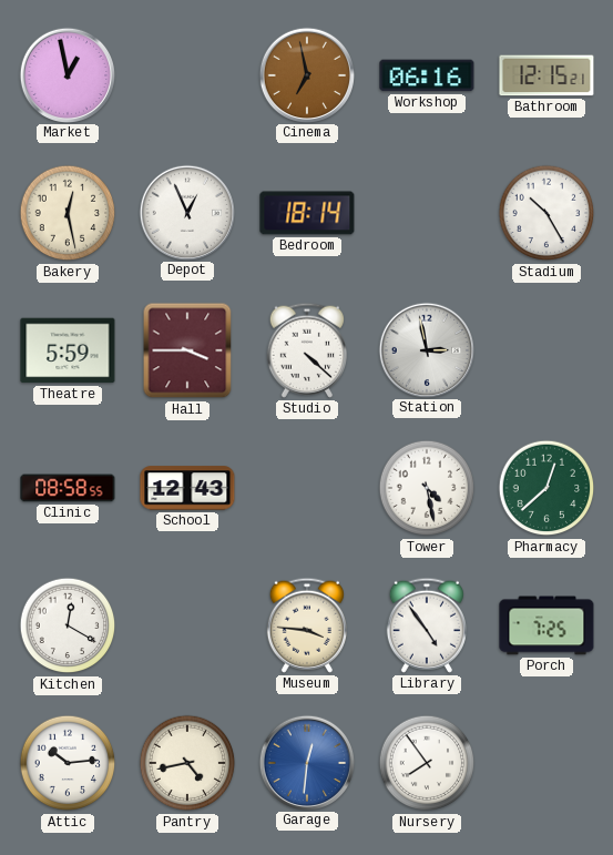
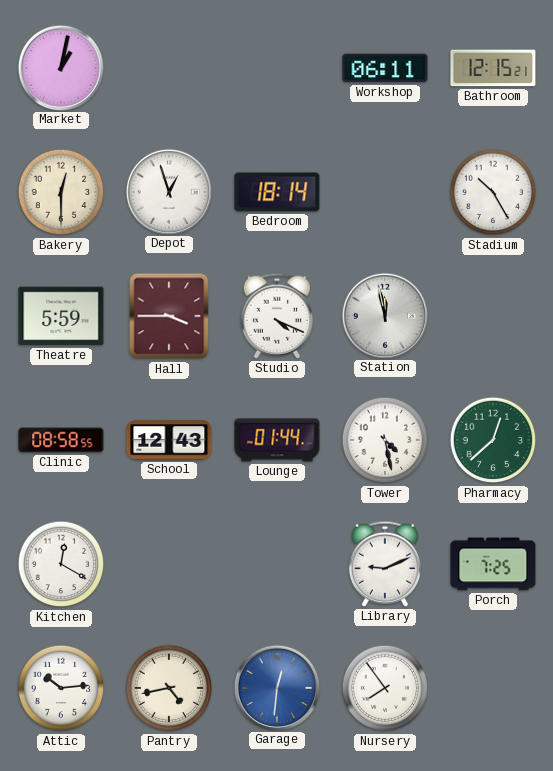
Market: 12:58 -> 1:02
Cinema: 6:58 -> none
Workshop: 06:16 -> 06:11
Bakery: 12:28 -> 12:30
Depot: 12:56 -> 12:57
Studio: 4:22 -> 4:19
Station: 2:58 -> 11:58
Lounge: none -> 01:44
Museum: 3:46 -> none
Library: 4:54 -> 9:11
